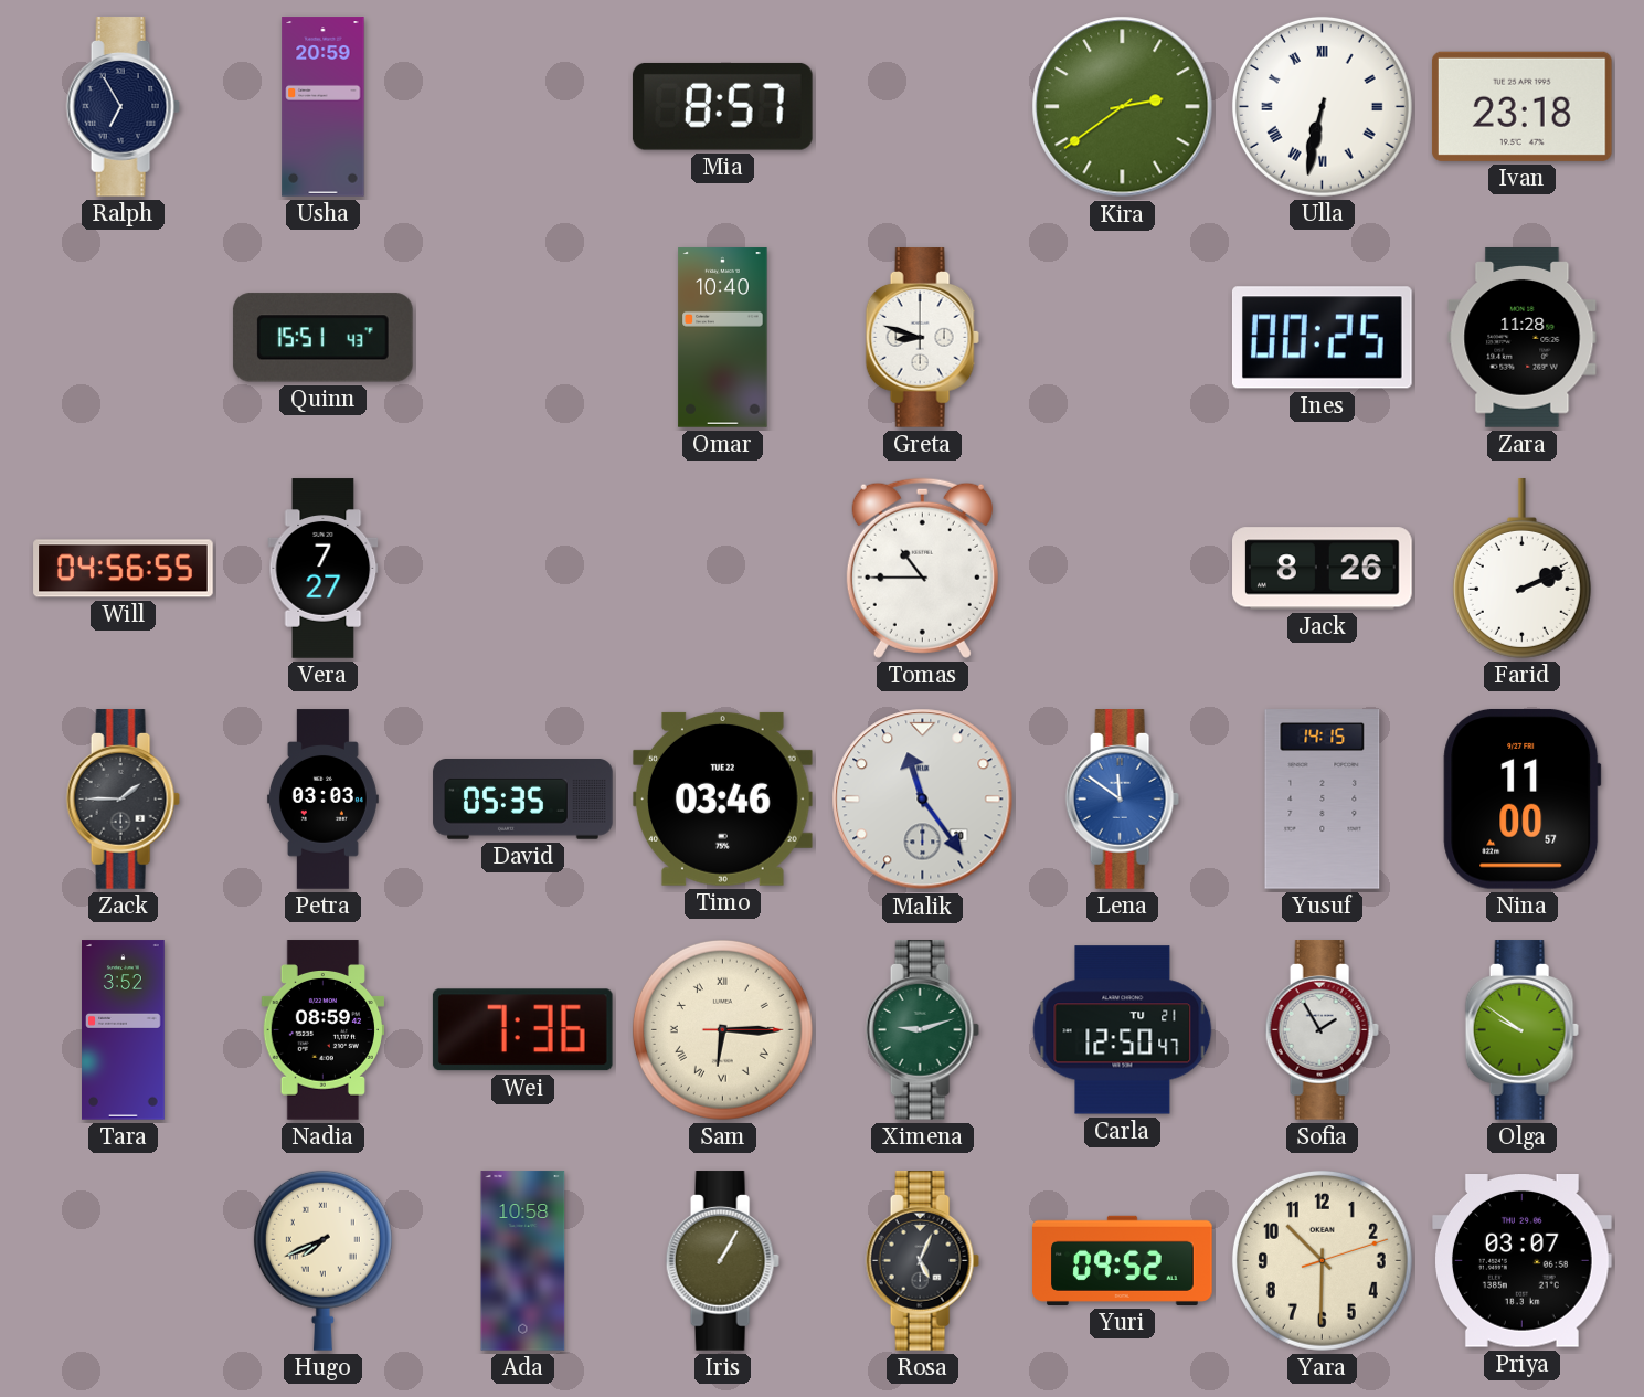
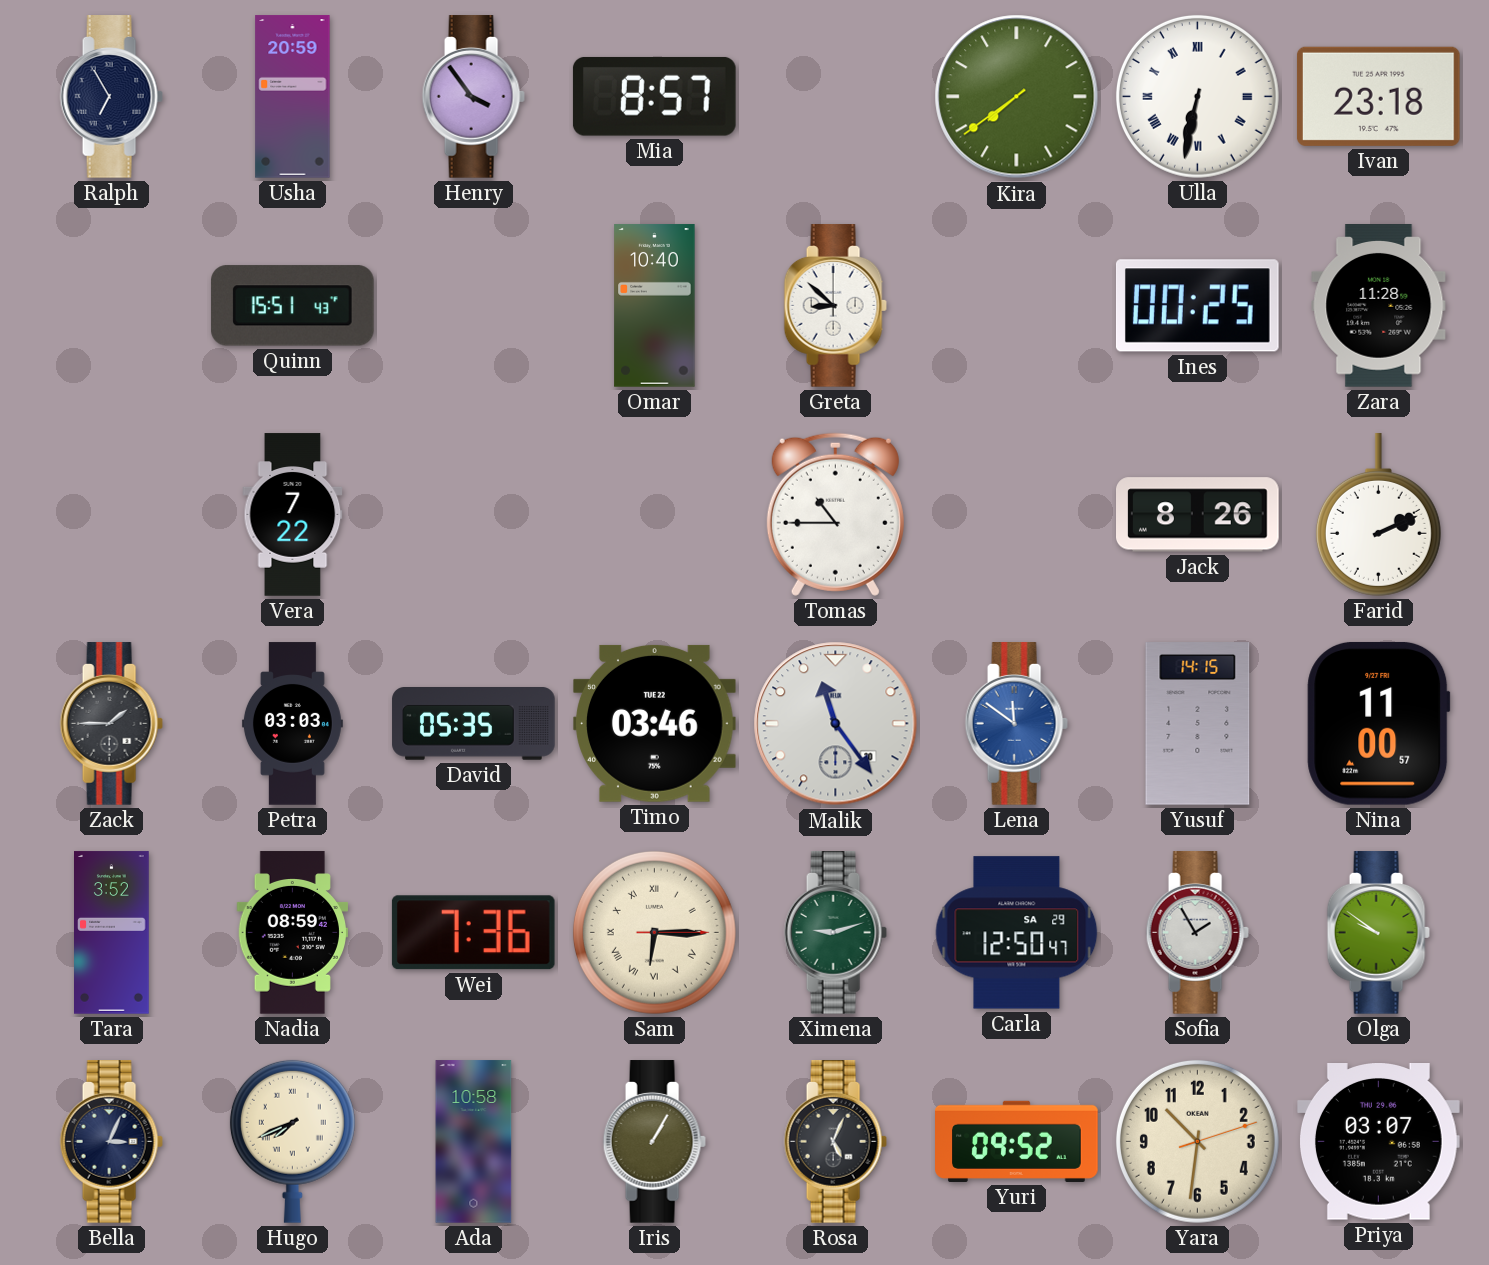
Henry: none -> 3:54
Kira: 2:39 -> 7:39
Greta: 8:48 -> 8:52
Will: 04:56 -> none
Vera: 7:27 -> 7:22
Carla date: TU 21 -> SA 29
Bella: none -> 3:04
Yara: 10:30 -> 10:31
